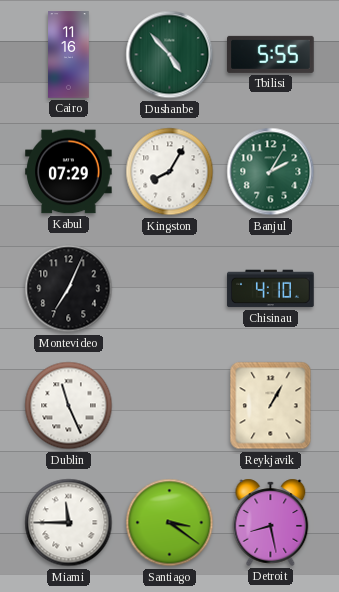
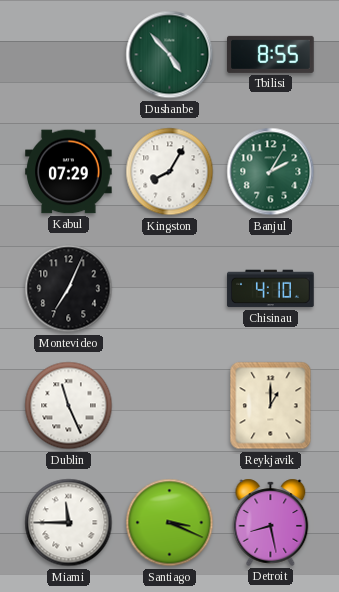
Cairo: 11:16 -> none
Tbilisi: 5:55 -> 8:55
Reykjavik: 1:05 -> 1:00
Santiago: 3:21 -> 3:19
